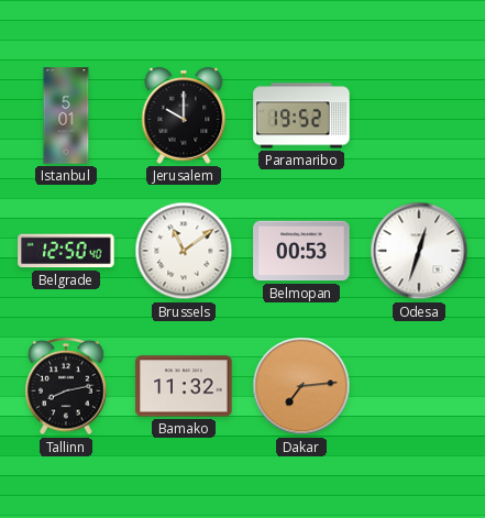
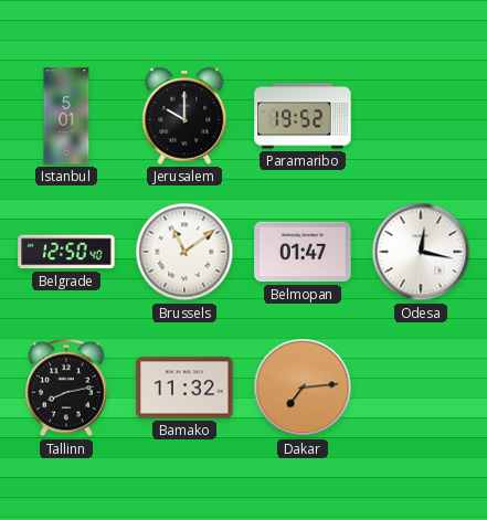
Belmopan: 00:53 -> 01:47
Odesa: 12:33 -> 12:17
